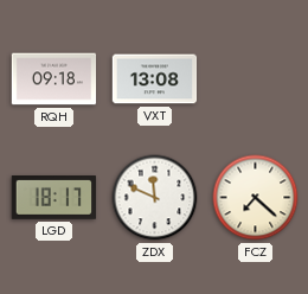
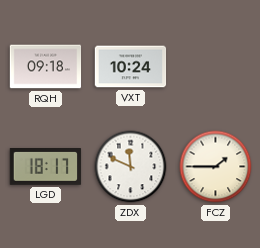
VXT: 13:08 -> 10:24
FCZ: 7:22 -> 1:45
